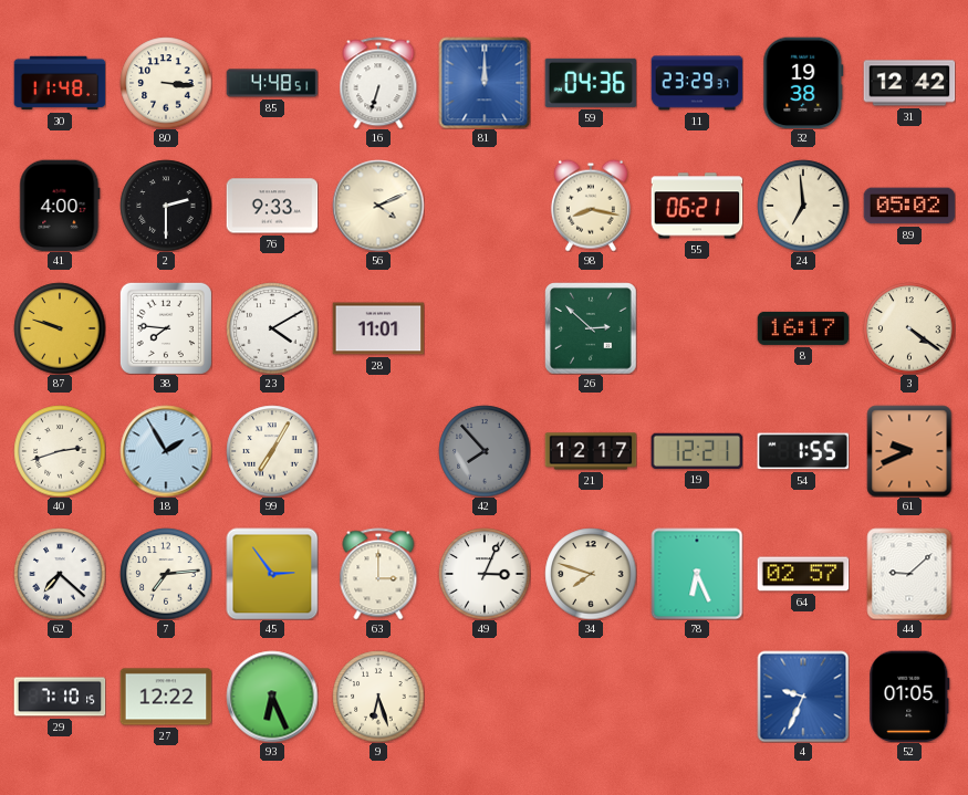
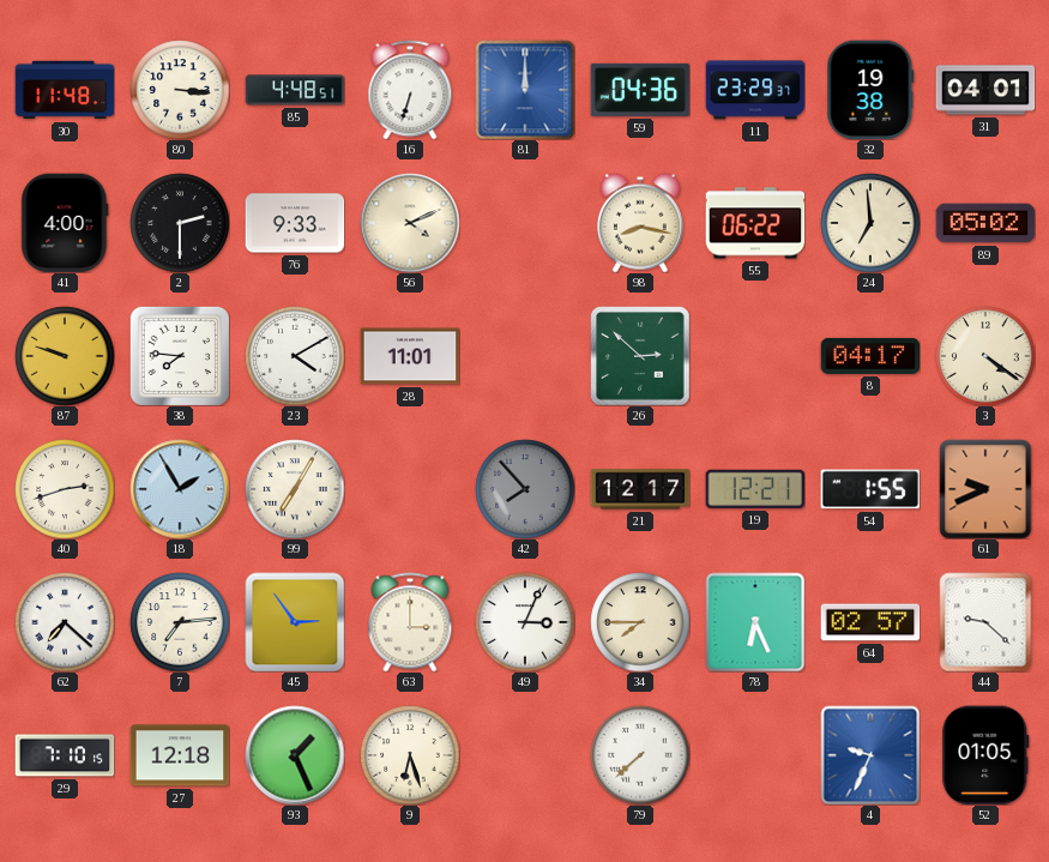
31: 12:42 -> 04:01
55: 06:21 -> 06:22
8: 16:17 -> 04:17
34: 7:48 -> 7:45
44: 9:08 -> 9:22
27: 12:22 -> 12:18
93: 6:26 -> 1:26
79: none -> 7:38
